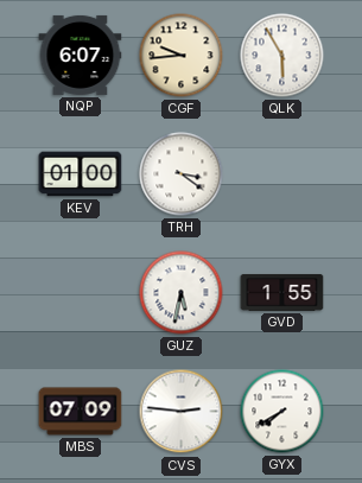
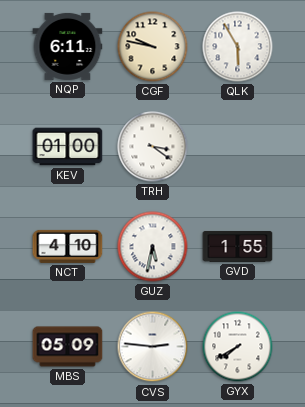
NQP: 6:07 -> 6:11
CGF: 9:44 -> 9:47
NCT: none -> 4:10
MBS: 07:09 -> 05:09
